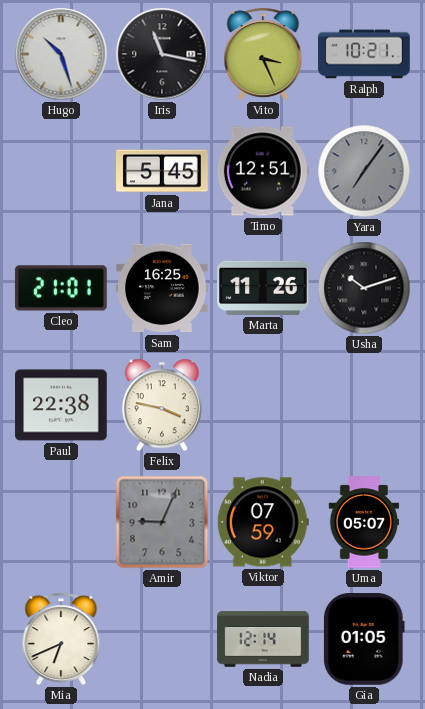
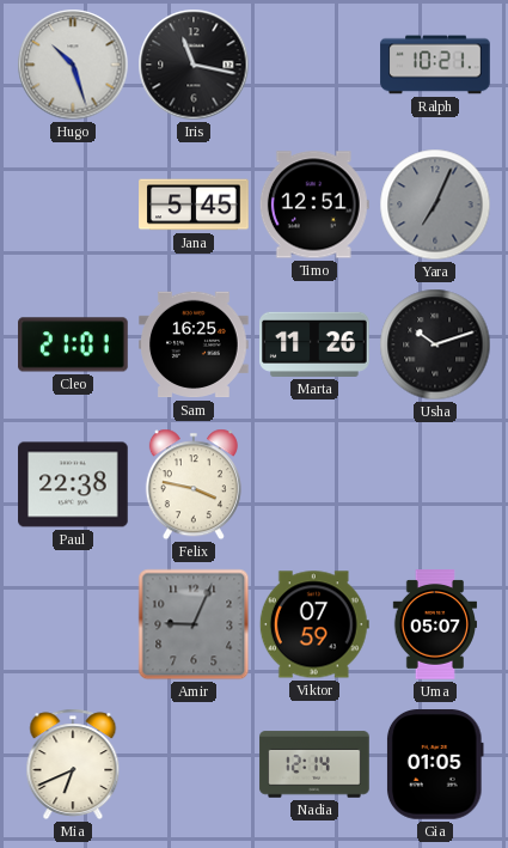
Vito: 3:26 -> none
Yara: 7:06 -> 7:04
